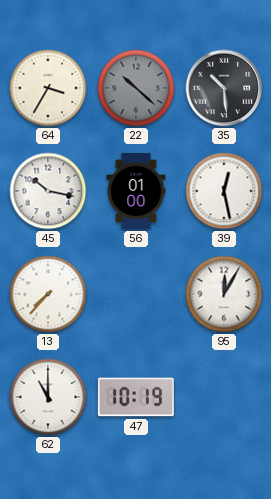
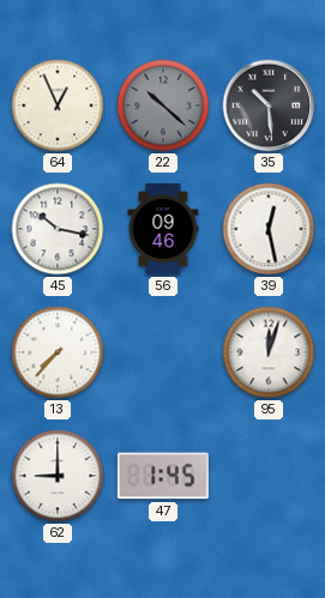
64: 3:35 -> 12:56
56: 01:00 -> 09:46
95: 12:05 -> 12:03
62: 11:00 -> 9:00
47: 10:19 -> 1:45
